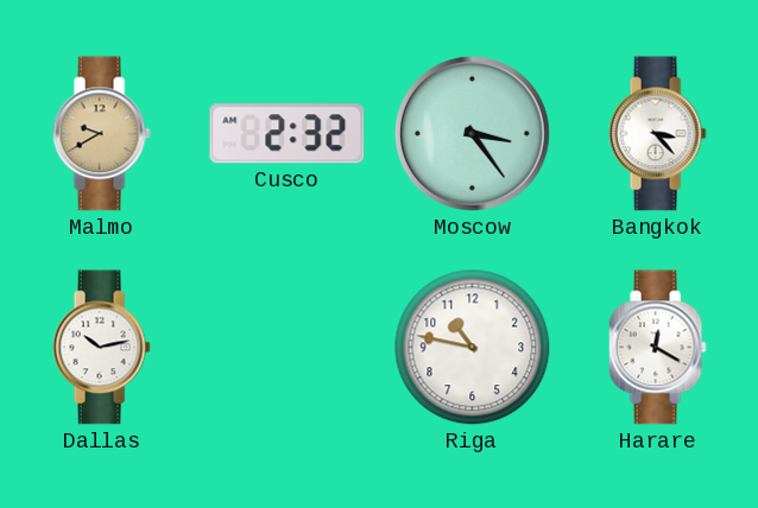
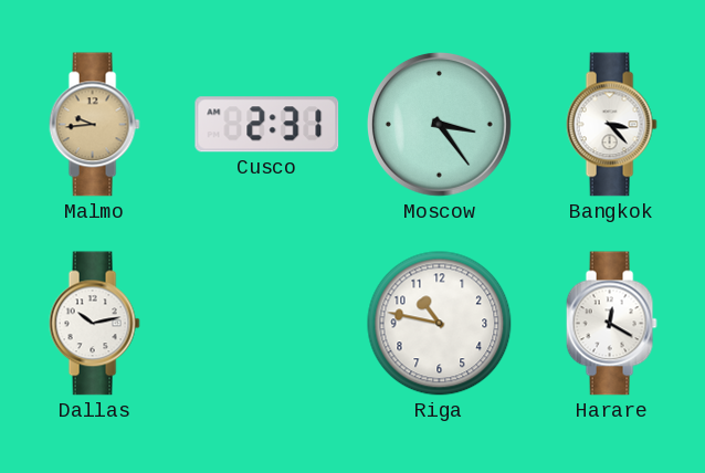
Malmo: 9:40 -> 9:44
Cusco: 2:32 -> 2:31
